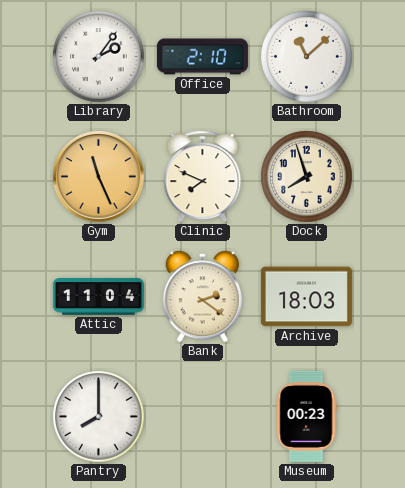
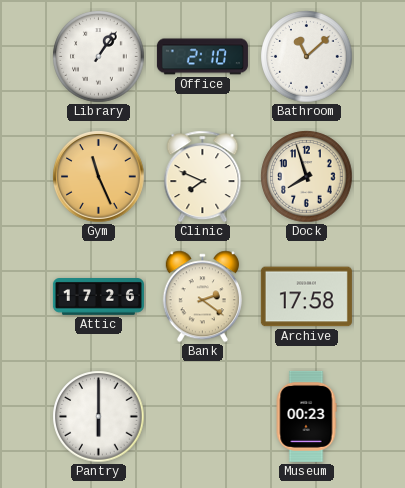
Library: 2:06 -> 1:06
Attic: 11:04 -> 17:26
Archive: 18:03 -> 17:58
Pantry: 8:00 -> 6:00
